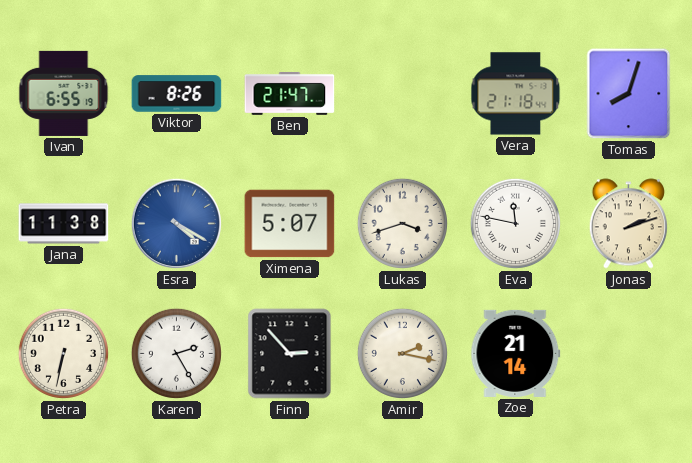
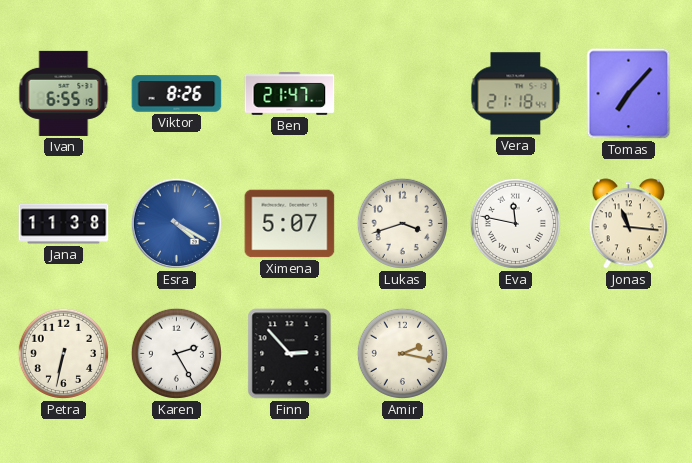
Tomas: 8:03 -> 7:07
Jonas: 2:12 -> 11:16
Zoe: 21:14 -> none
